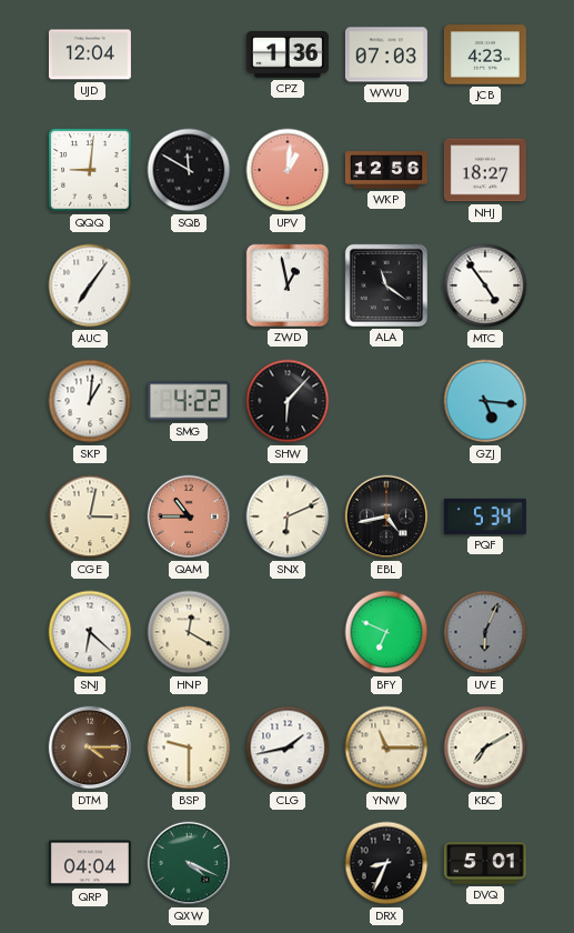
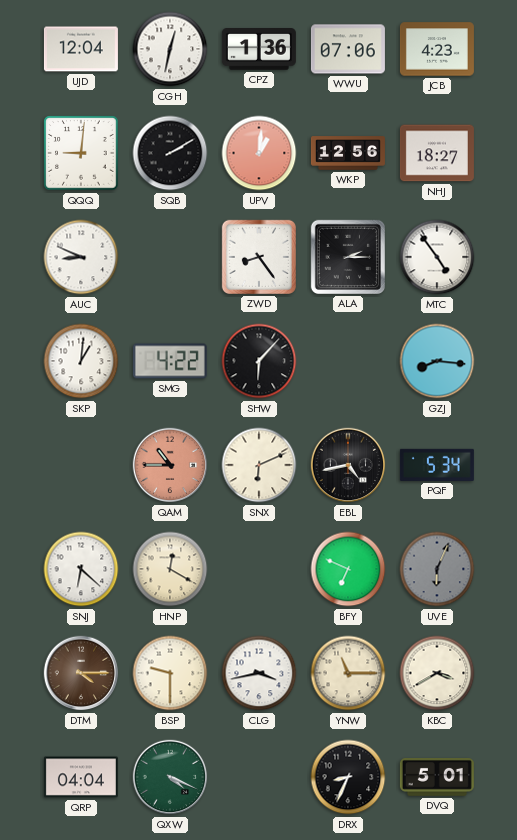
CGH: none -> 12:32
WWU: 07:03 -> 07:06
SQB: 11:50 -> 2:10
AUC: 7:06 -> 8:49
ZWD: 12:58 -> 8:24
ALA: 11:21 -> 2:15
GZJ: 5:16 -> 8:16
CGE: 3:02 -> none
CLG: 1:43 -> 3:43
KBC: 7:10 -> 3:40
